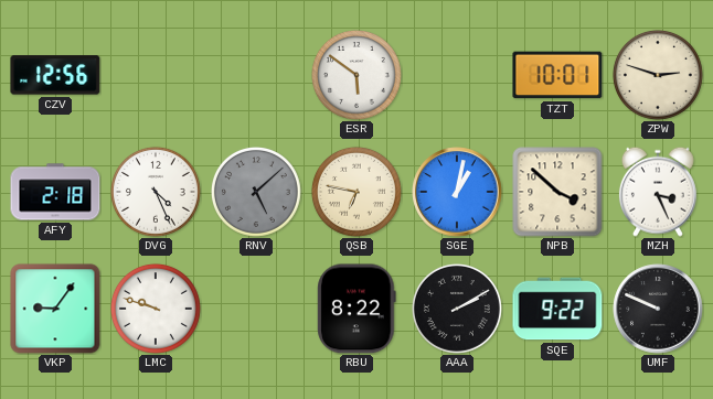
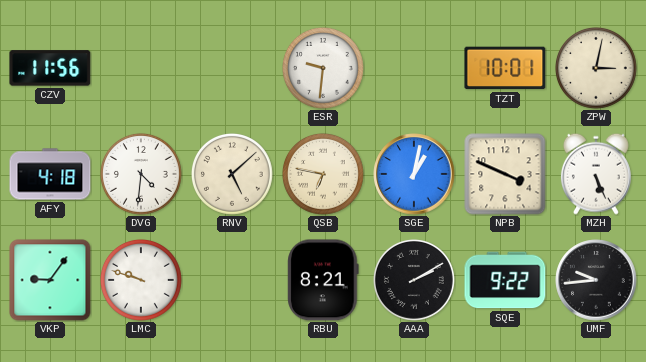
CZV: 12:56 -> 11:56
ESR: 5:51 -> 9:31
ZPW: 2:48 -> 3:02
AFY: 2:18 -> 4:18
DVG: 4:26 -> 4:31
RNV dial: grey -> cream
NPB: 3:52 -> 3:49
MZH: 3:26 -> 5:26
RBU: 8:22 -> 8:21
UMF: 9:49 -> 9:44
